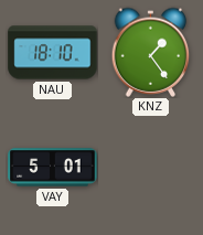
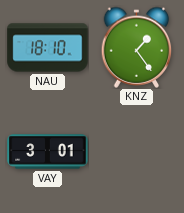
VAY: 5:01 -> 3:01
